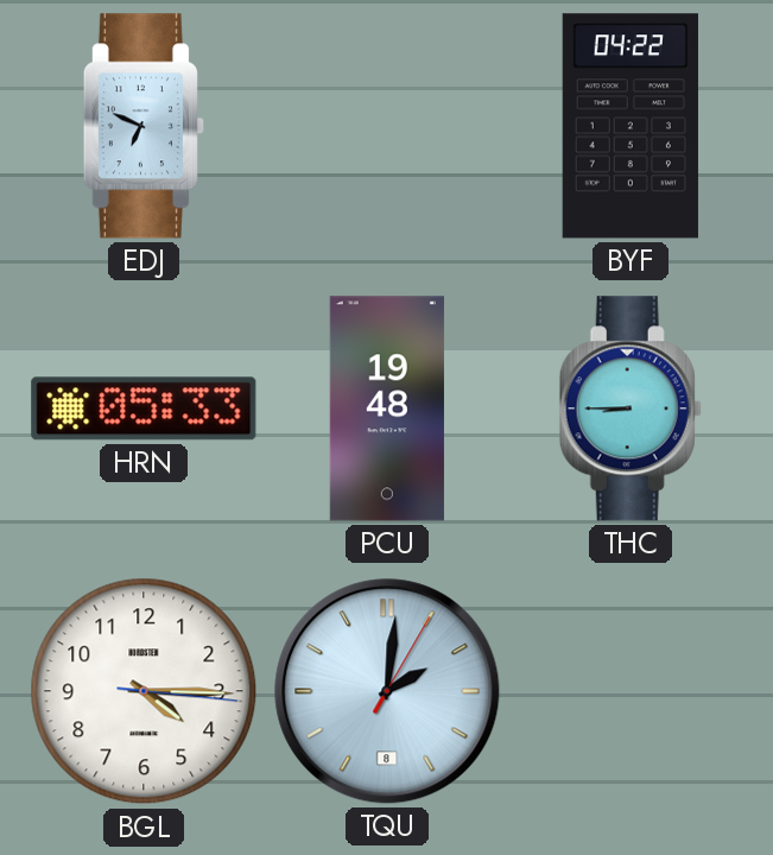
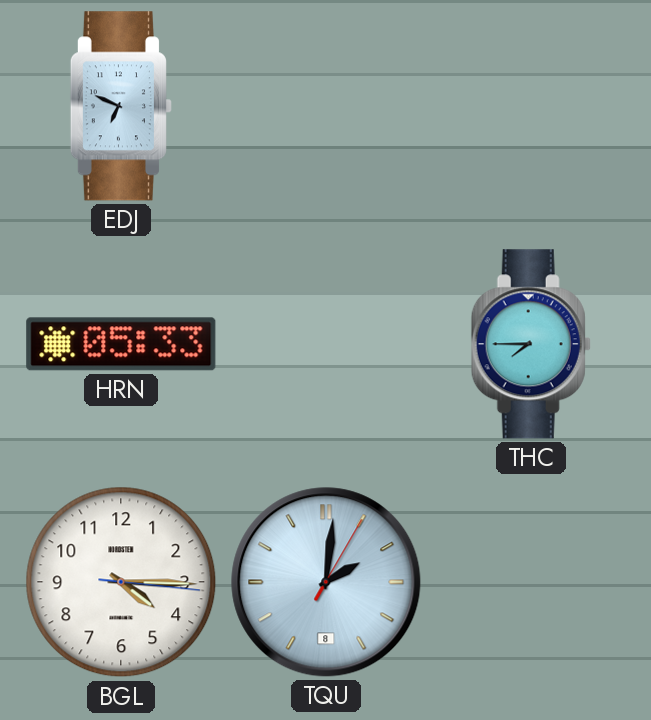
BYF: 04:22 -> none
PCU: 19:48 -> none
THC: 8:45 -> 7:45
